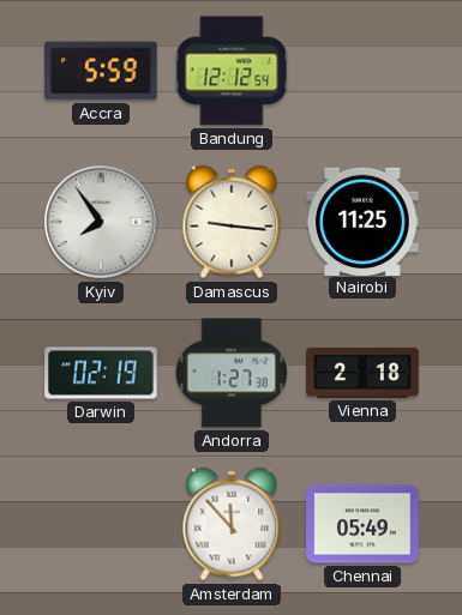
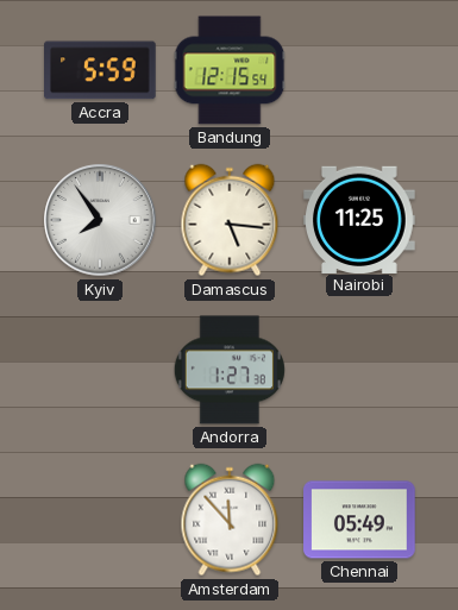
Bandung: 12:12 -> 12:15
Damascus: 9:16 -> 5:16
Darwin: 02:19 -> none
Vienna: 2:18 -> none
